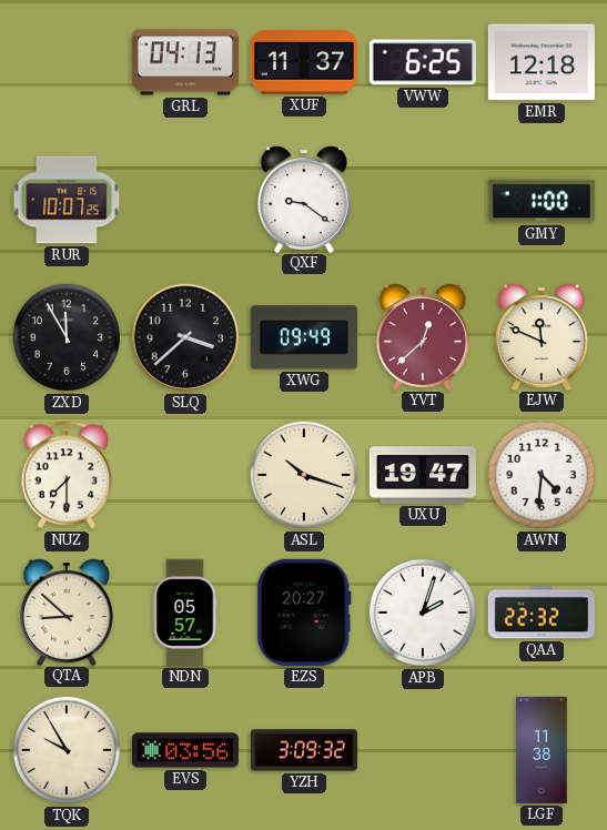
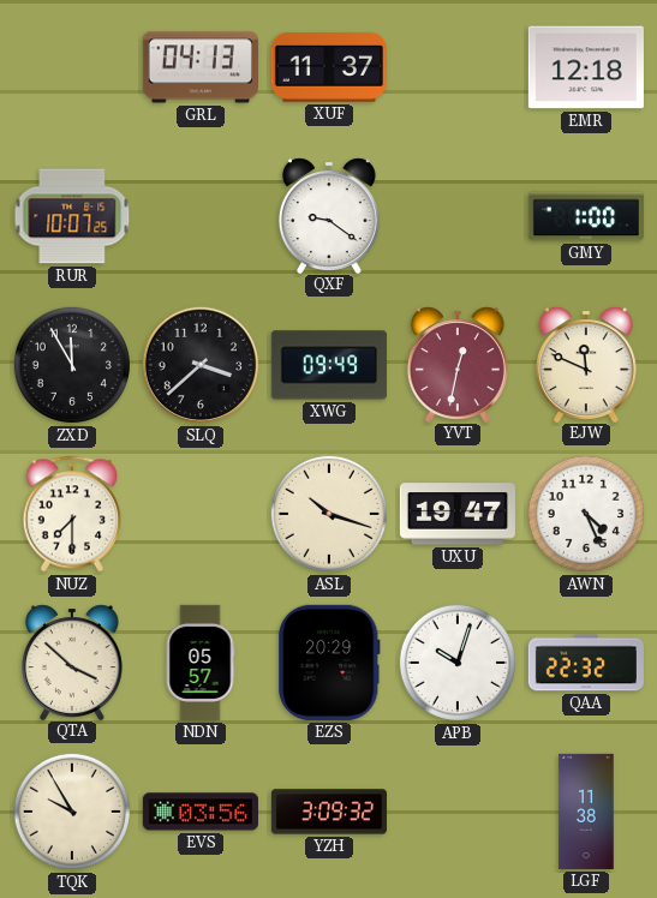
VWW: 6:25 -> none
YVT: 12:38 -> 12:32
AWN: 4:31 -> 4:26
QTA: 8:52 -> 3:52
EZS: 20:27 -> 20:29
APB: 2:03 -> 10:03
